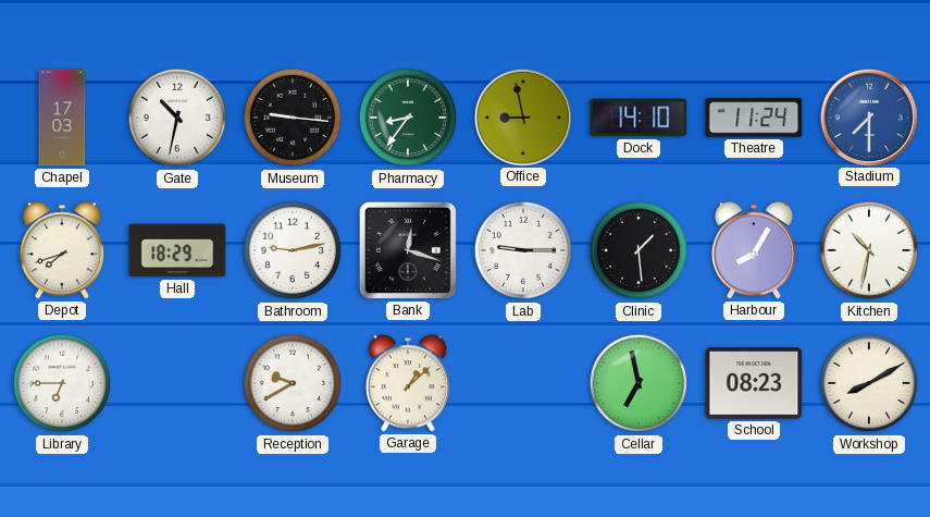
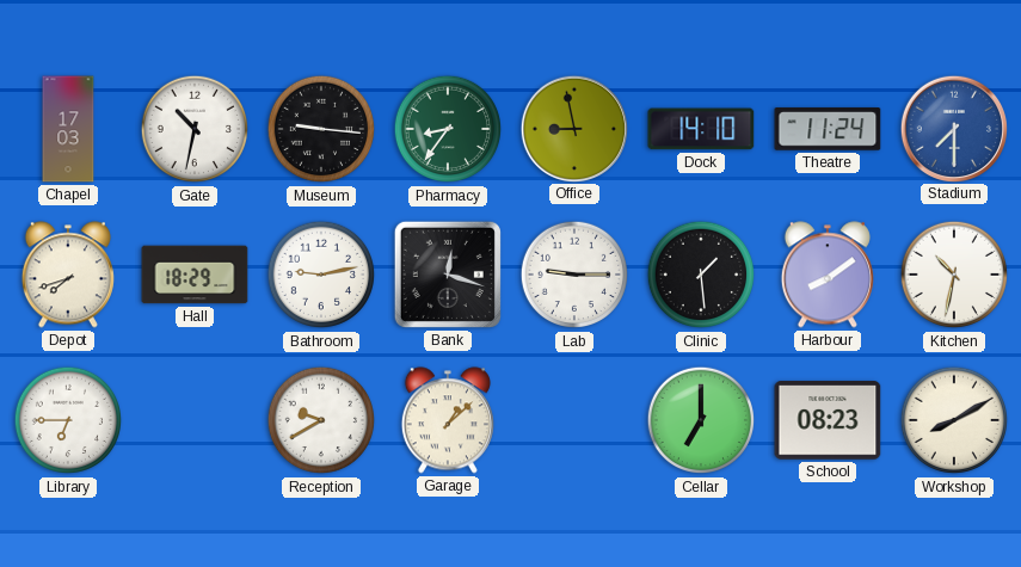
Harbour: 8:05 -> 8:09
Cellar: 6:58 -> 7:00
